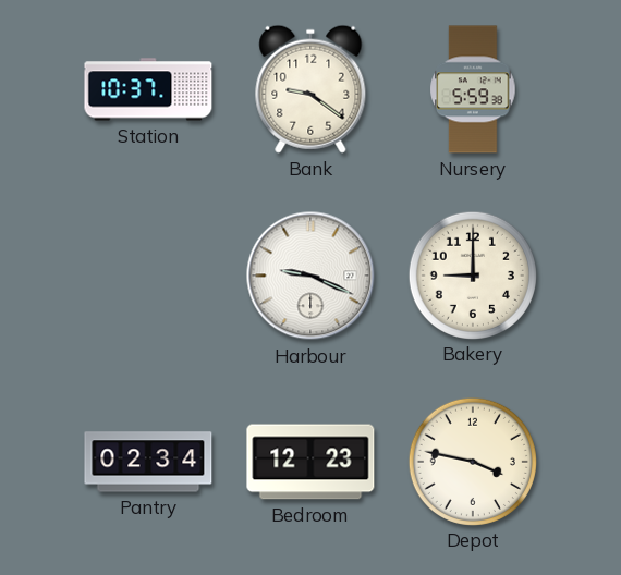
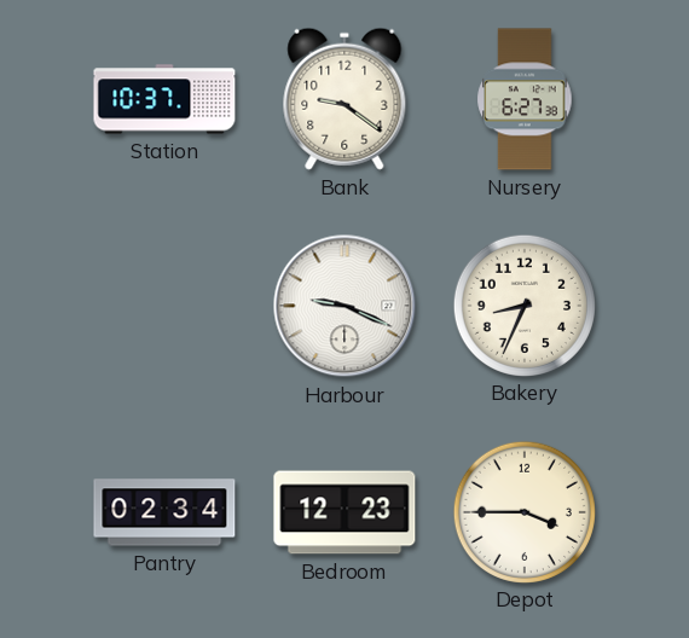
Nursery: 5:59 -> 6:27
Bakery: 9:00 -> 8:34
Depot: 3:47 -> 3:45
